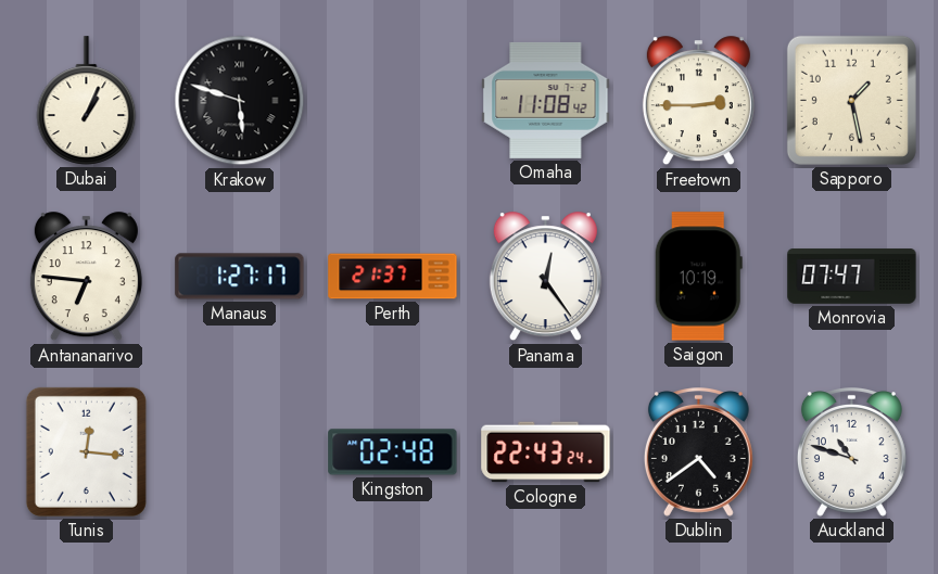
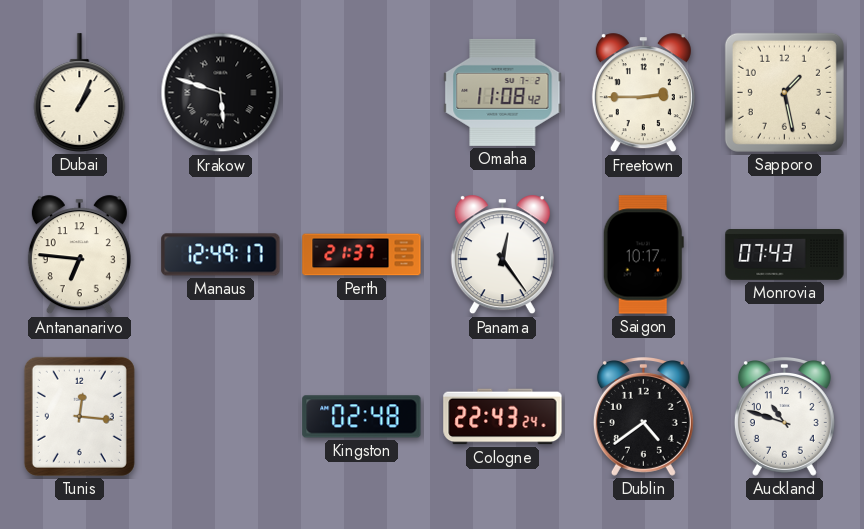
Manaus: 1:27 -> 12:49
Saigon: 10:19 -> 10:17
Monrovia: 07:47 -> 07:43
